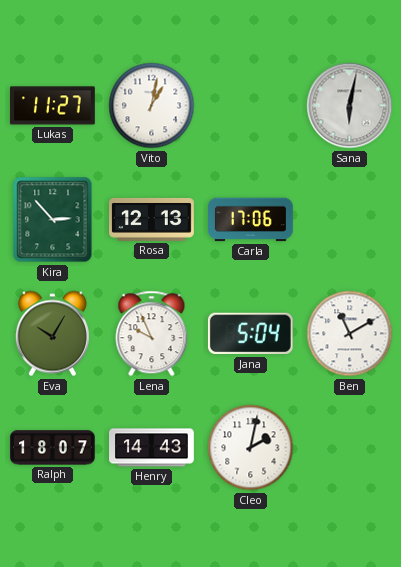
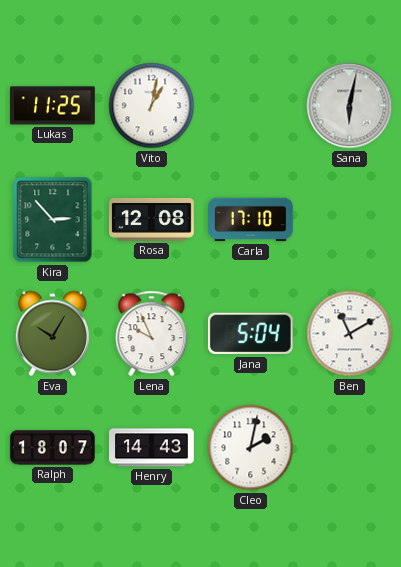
Lukas: 11:27 -> 11:25
Rosa: 12:13 -> 12:08
Carla: 17:06 -> 17:10
